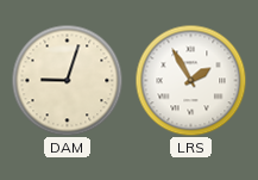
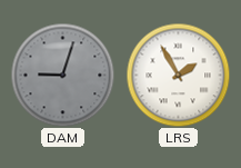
DAM dial: cream -> grey
